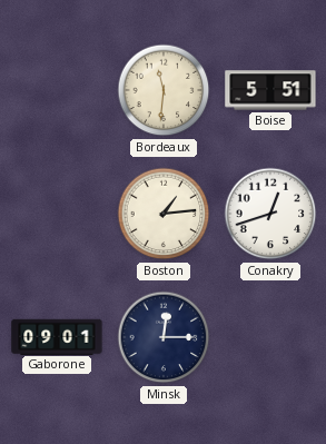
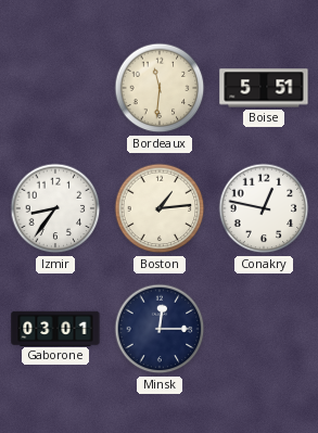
Izmir: none -> 8:36
Conakry: 12:42 -> 12:47
Gaborone: 09:01 -> 03:01
